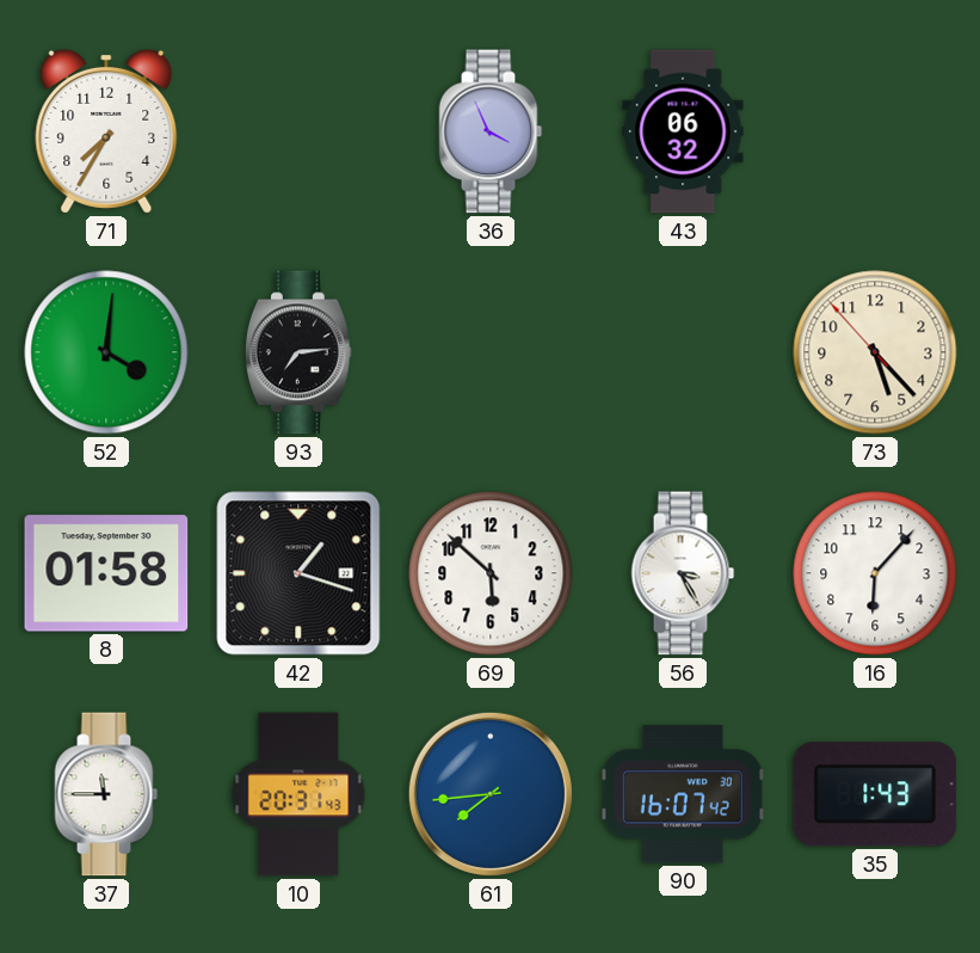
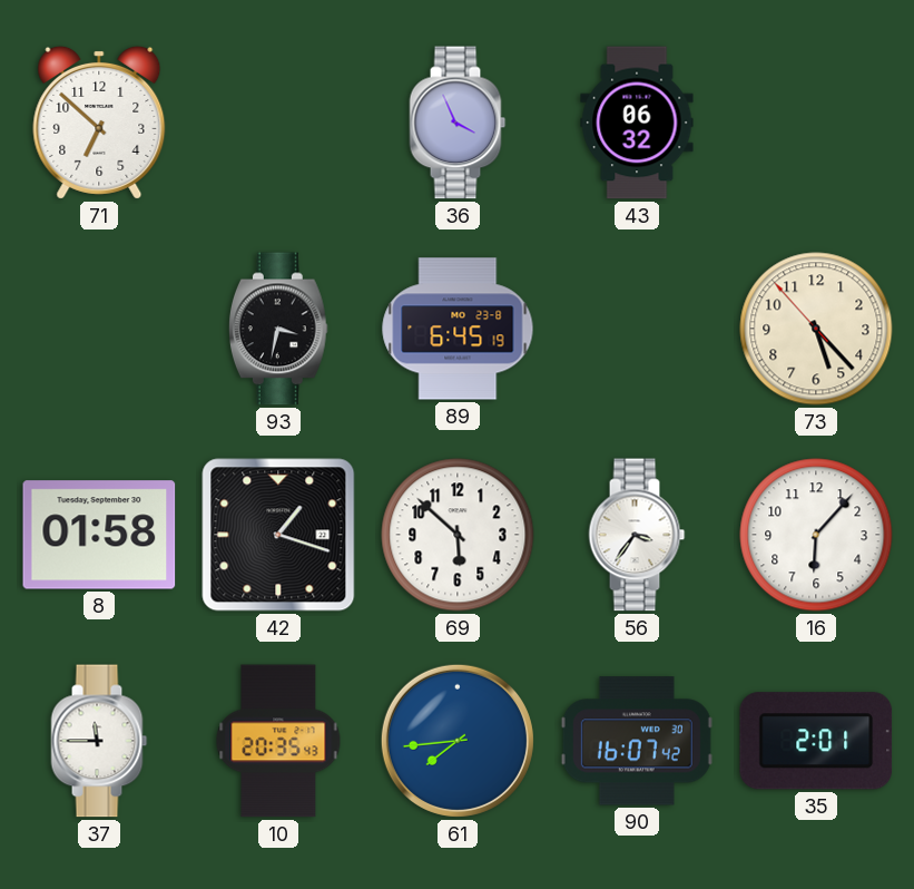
71: 7:35 -> 6:52
52: 4:01 -> none
93: 7:14 -> 3:32
89: none -> 6:45
56: 3:25 -> 3:36
10: 20:31 -> 20:35
35: 1:43 -> 2:01
